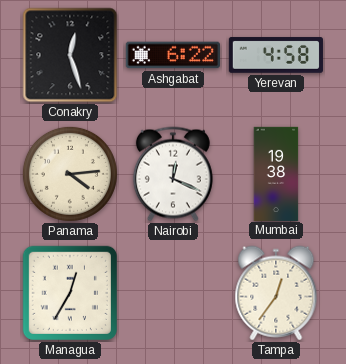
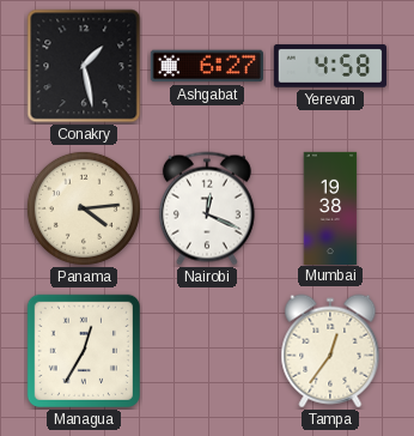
Conakry: 12:27 -> 1:28
Ashgabat: 6:22 -> 6:27
